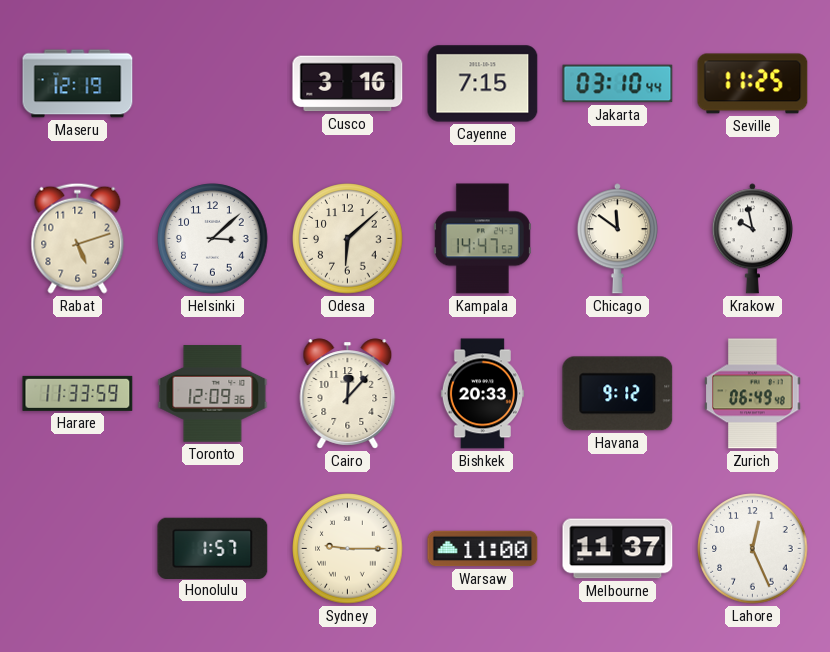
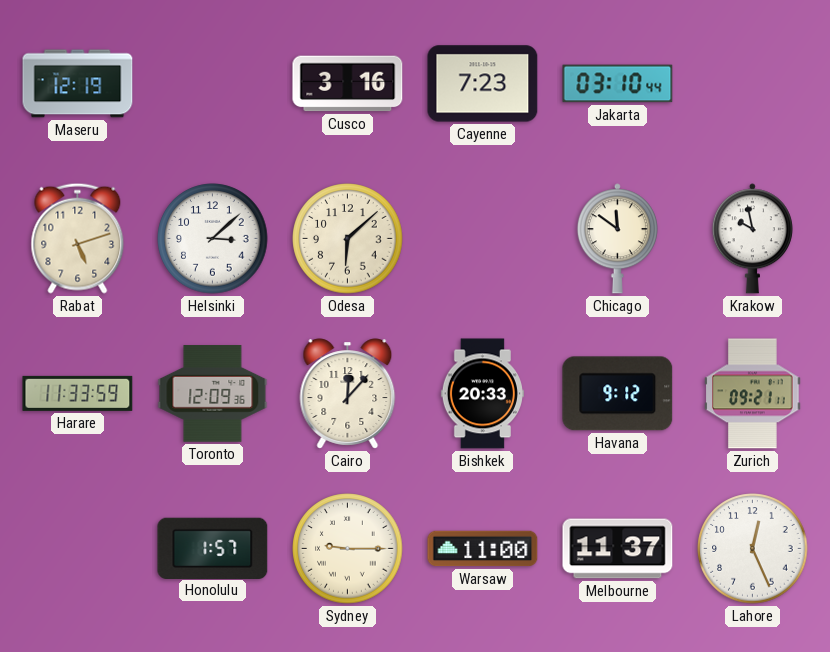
Cayenne: 7:15 -> 7:23
Seville: 11:25 -> none
Kampala: 14:47 -> none
Zurich: 06:49 -> 09:21
